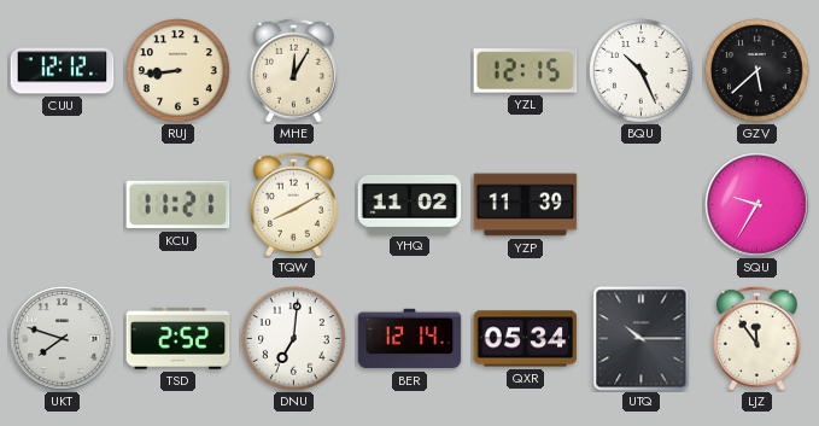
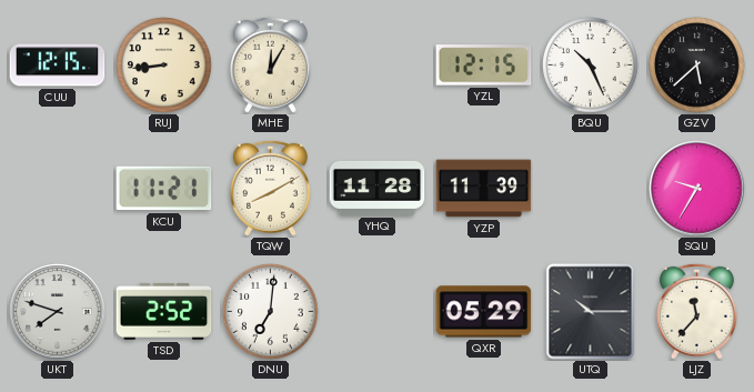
CUU: 12:12 -> 12:15
YHQ: 11:02 -> 11:28
BER: 12:14 -> none
QXR: 05:34 -> 05:29
LJZ: 11:54 -> 11:37
